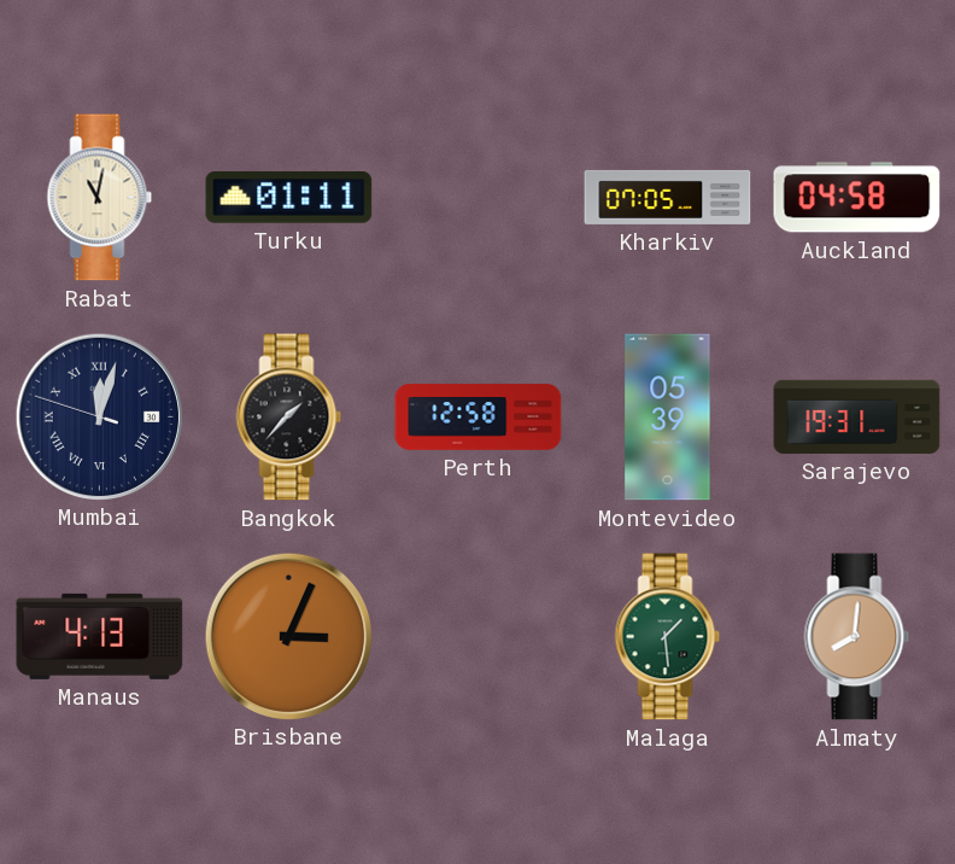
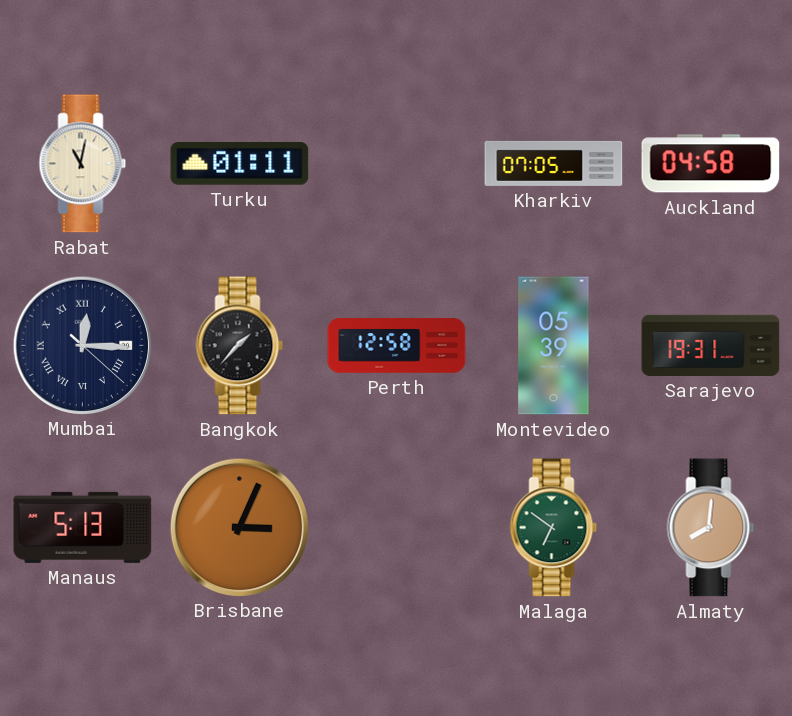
Mumbai: 12:02 -> 12:15
Manaus: 4:13 -> 5:13
Malaga: 1:29 -> 6:51
